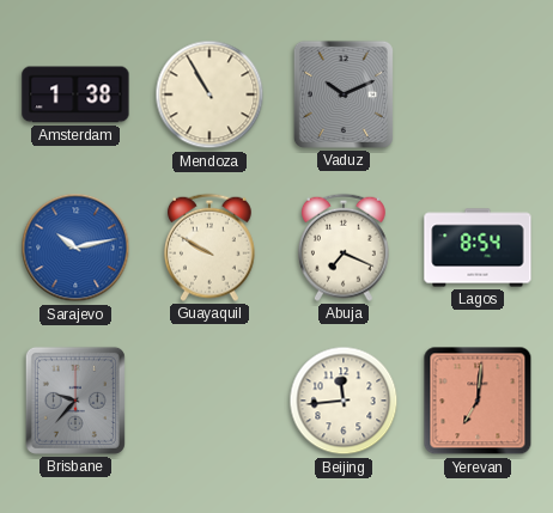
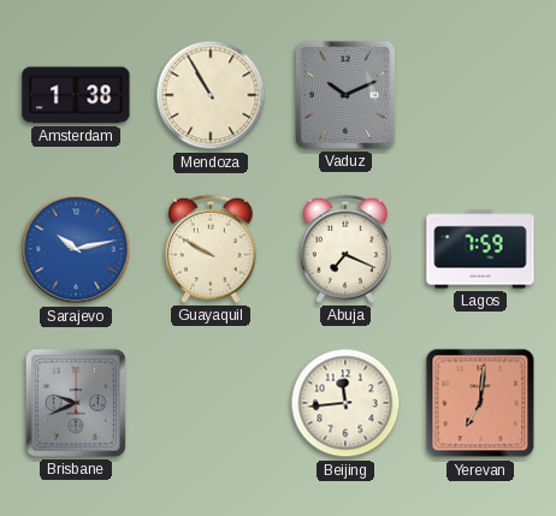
Lagos: 8:54 -> 7:59
Brisbane: 9:37 -> 9:41
